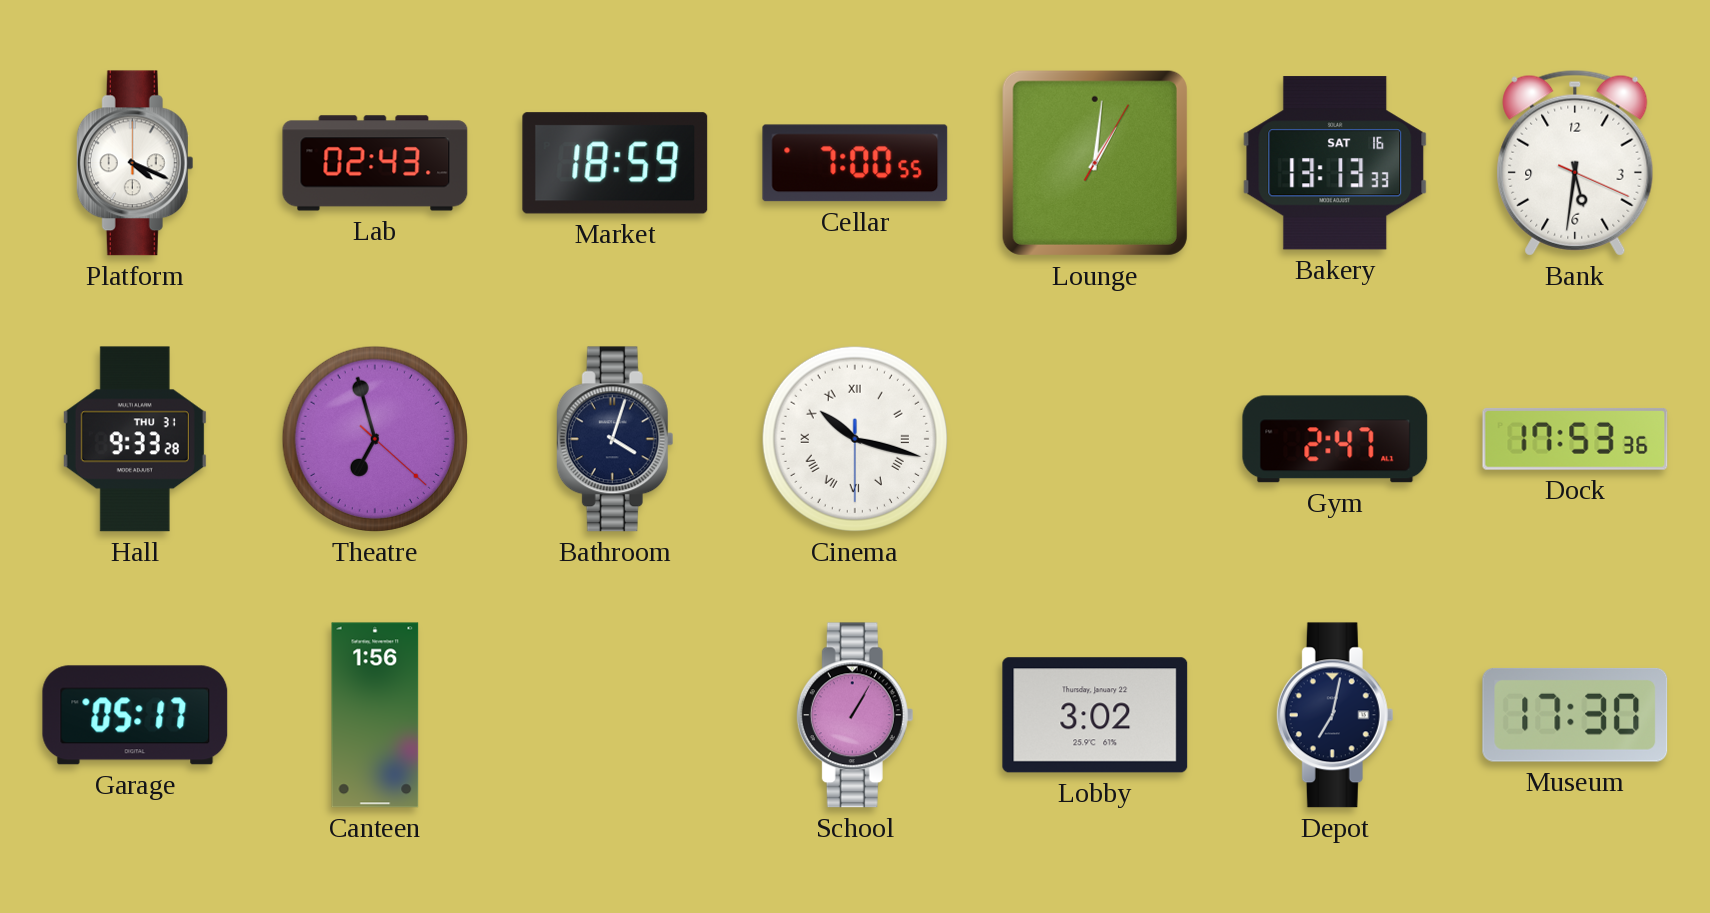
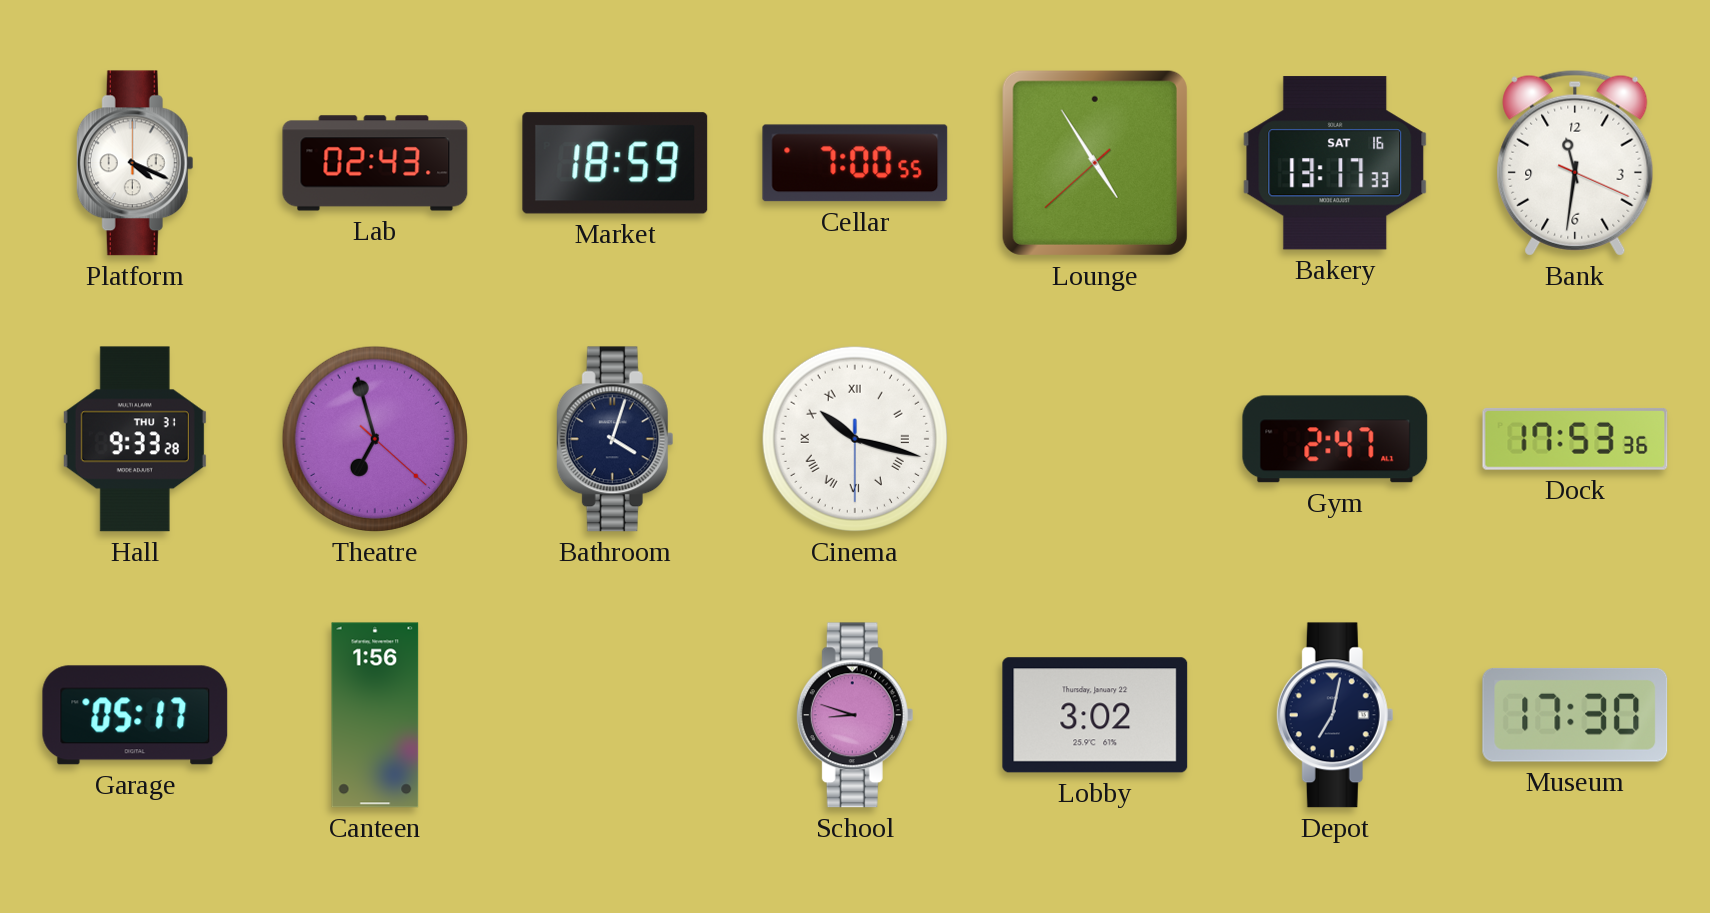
Lounge: 1:01 -> 4:54
Bakery: 13:13 -> 13:17
Bank: 5:31 -> 11:31
School: 1:05 -> 8:48
